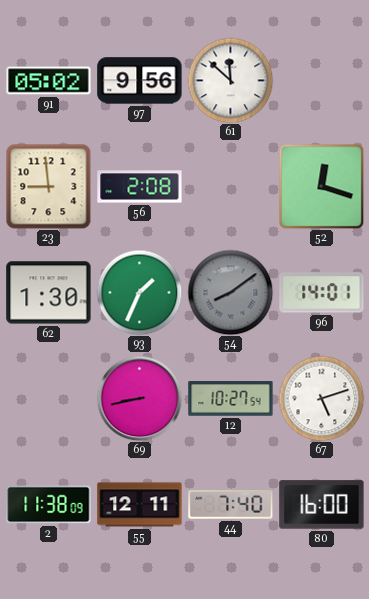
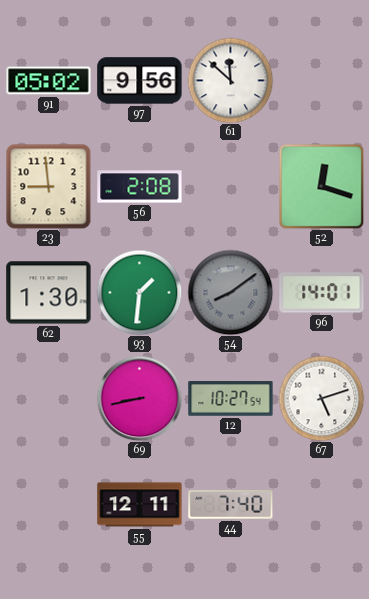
93: 1:34 -> 1:31
2: 11:38 -> none
80: 16:00 -> none
